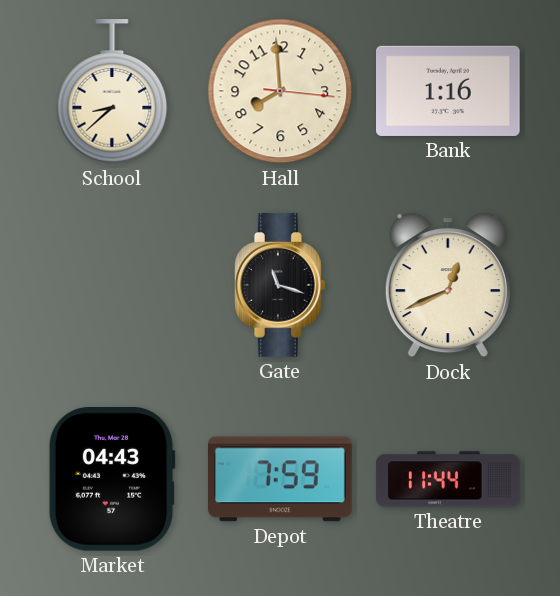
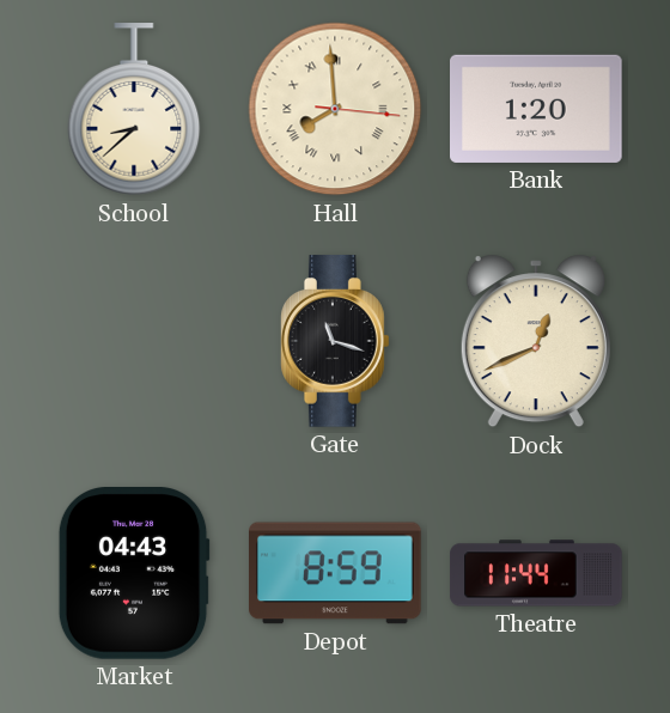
Hall numerals: Arabic -> Roman
Bank: 1:16 -> 1:20
Depot: 7:59 -> 8:59
